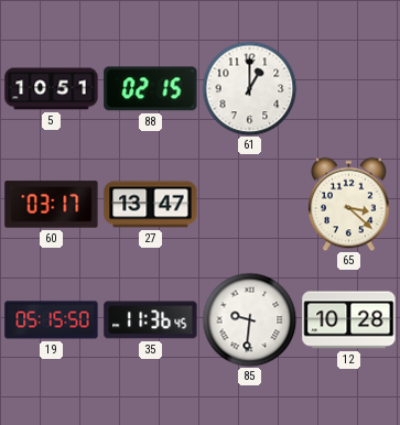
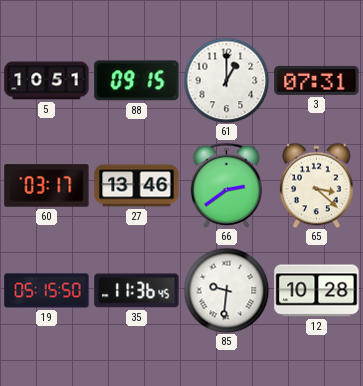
88: 02:15 -> 09:15
3: none -> 07:31
27: 13:47 -> 13:46
66: none -> 2:39
